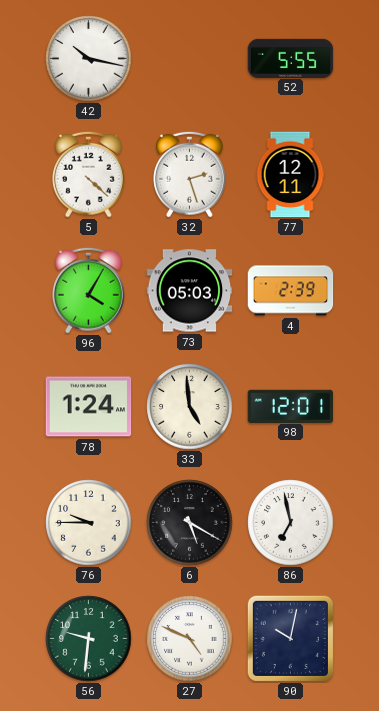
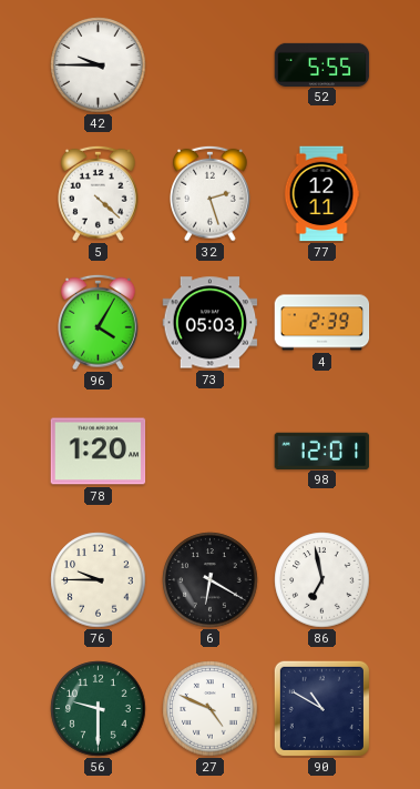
42: 10:17 -> 9:45
78: 1:24 -> 1:20
33: 4:59 -> none
6: 5:20 -> 6:20
56: 9:31 -> 9:30
90: 10:02 -> 10:50
